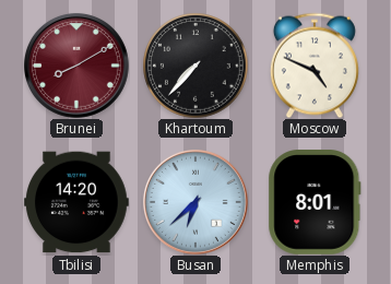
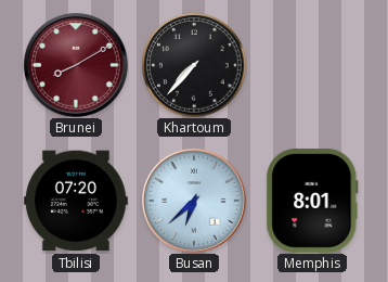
Moscow: 4:49 -> none
Tbilisi: 14:20 -> 07:20
